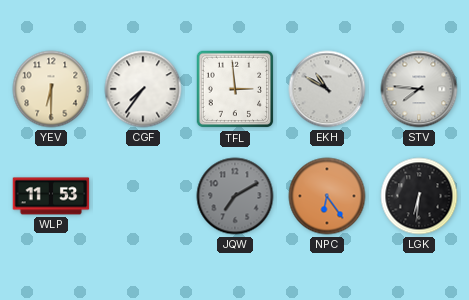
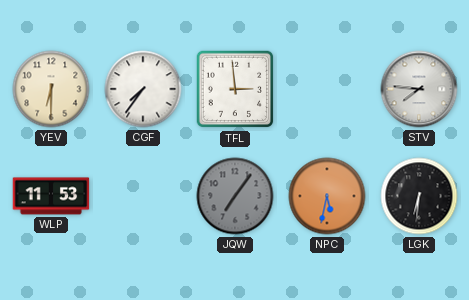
EKH: 10:50 -> none
JQW: 7:10 -> 7:06
NPC: 6:24 -> 5:32
